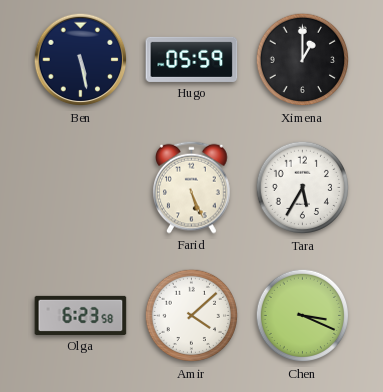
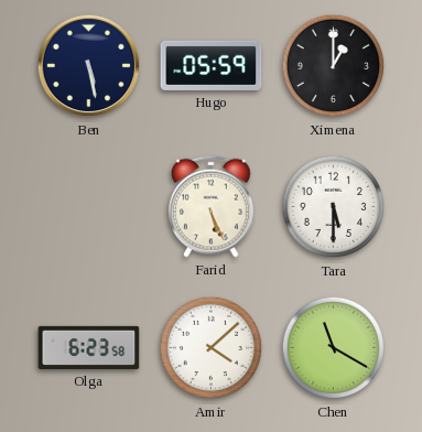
Tara: 5:35 -> 5:30
Chen: 3:19 -> 11:20
